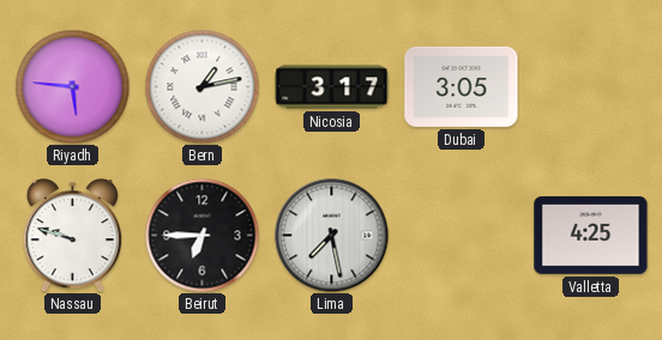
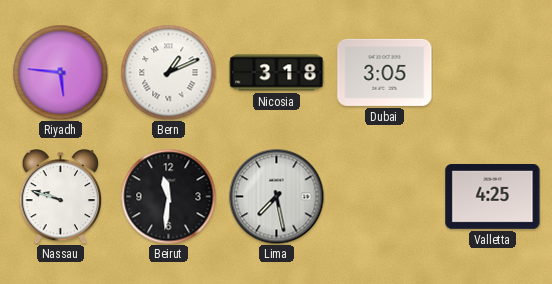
Bern: 1:13 -> 1:11
Nicosia: 3:17 -> 3:18
Beirut: 6:45 -> 11:31
